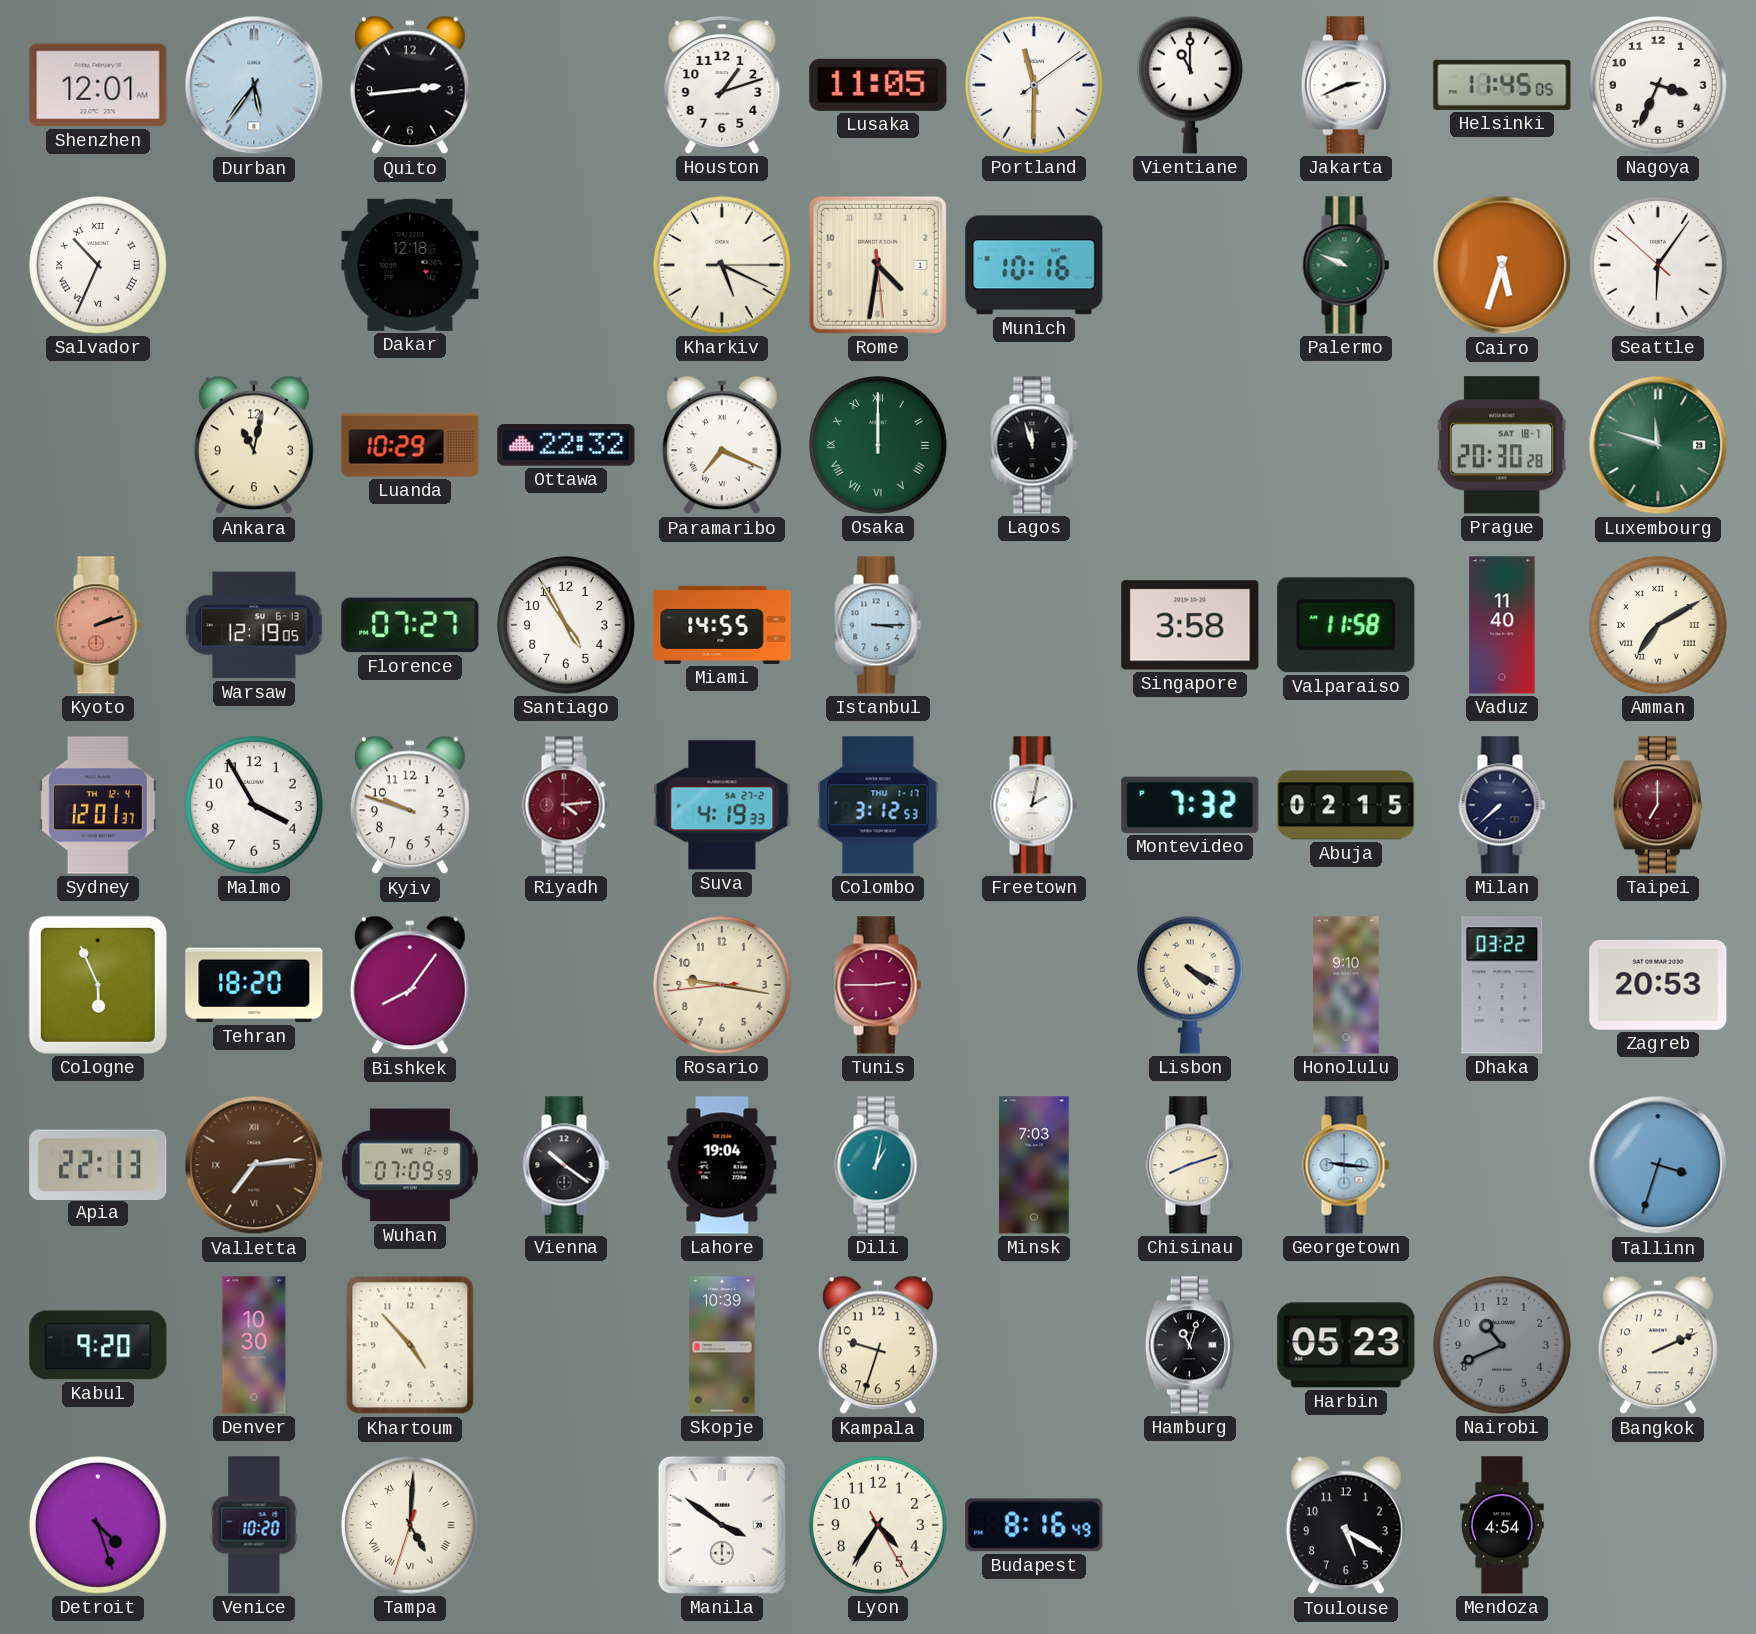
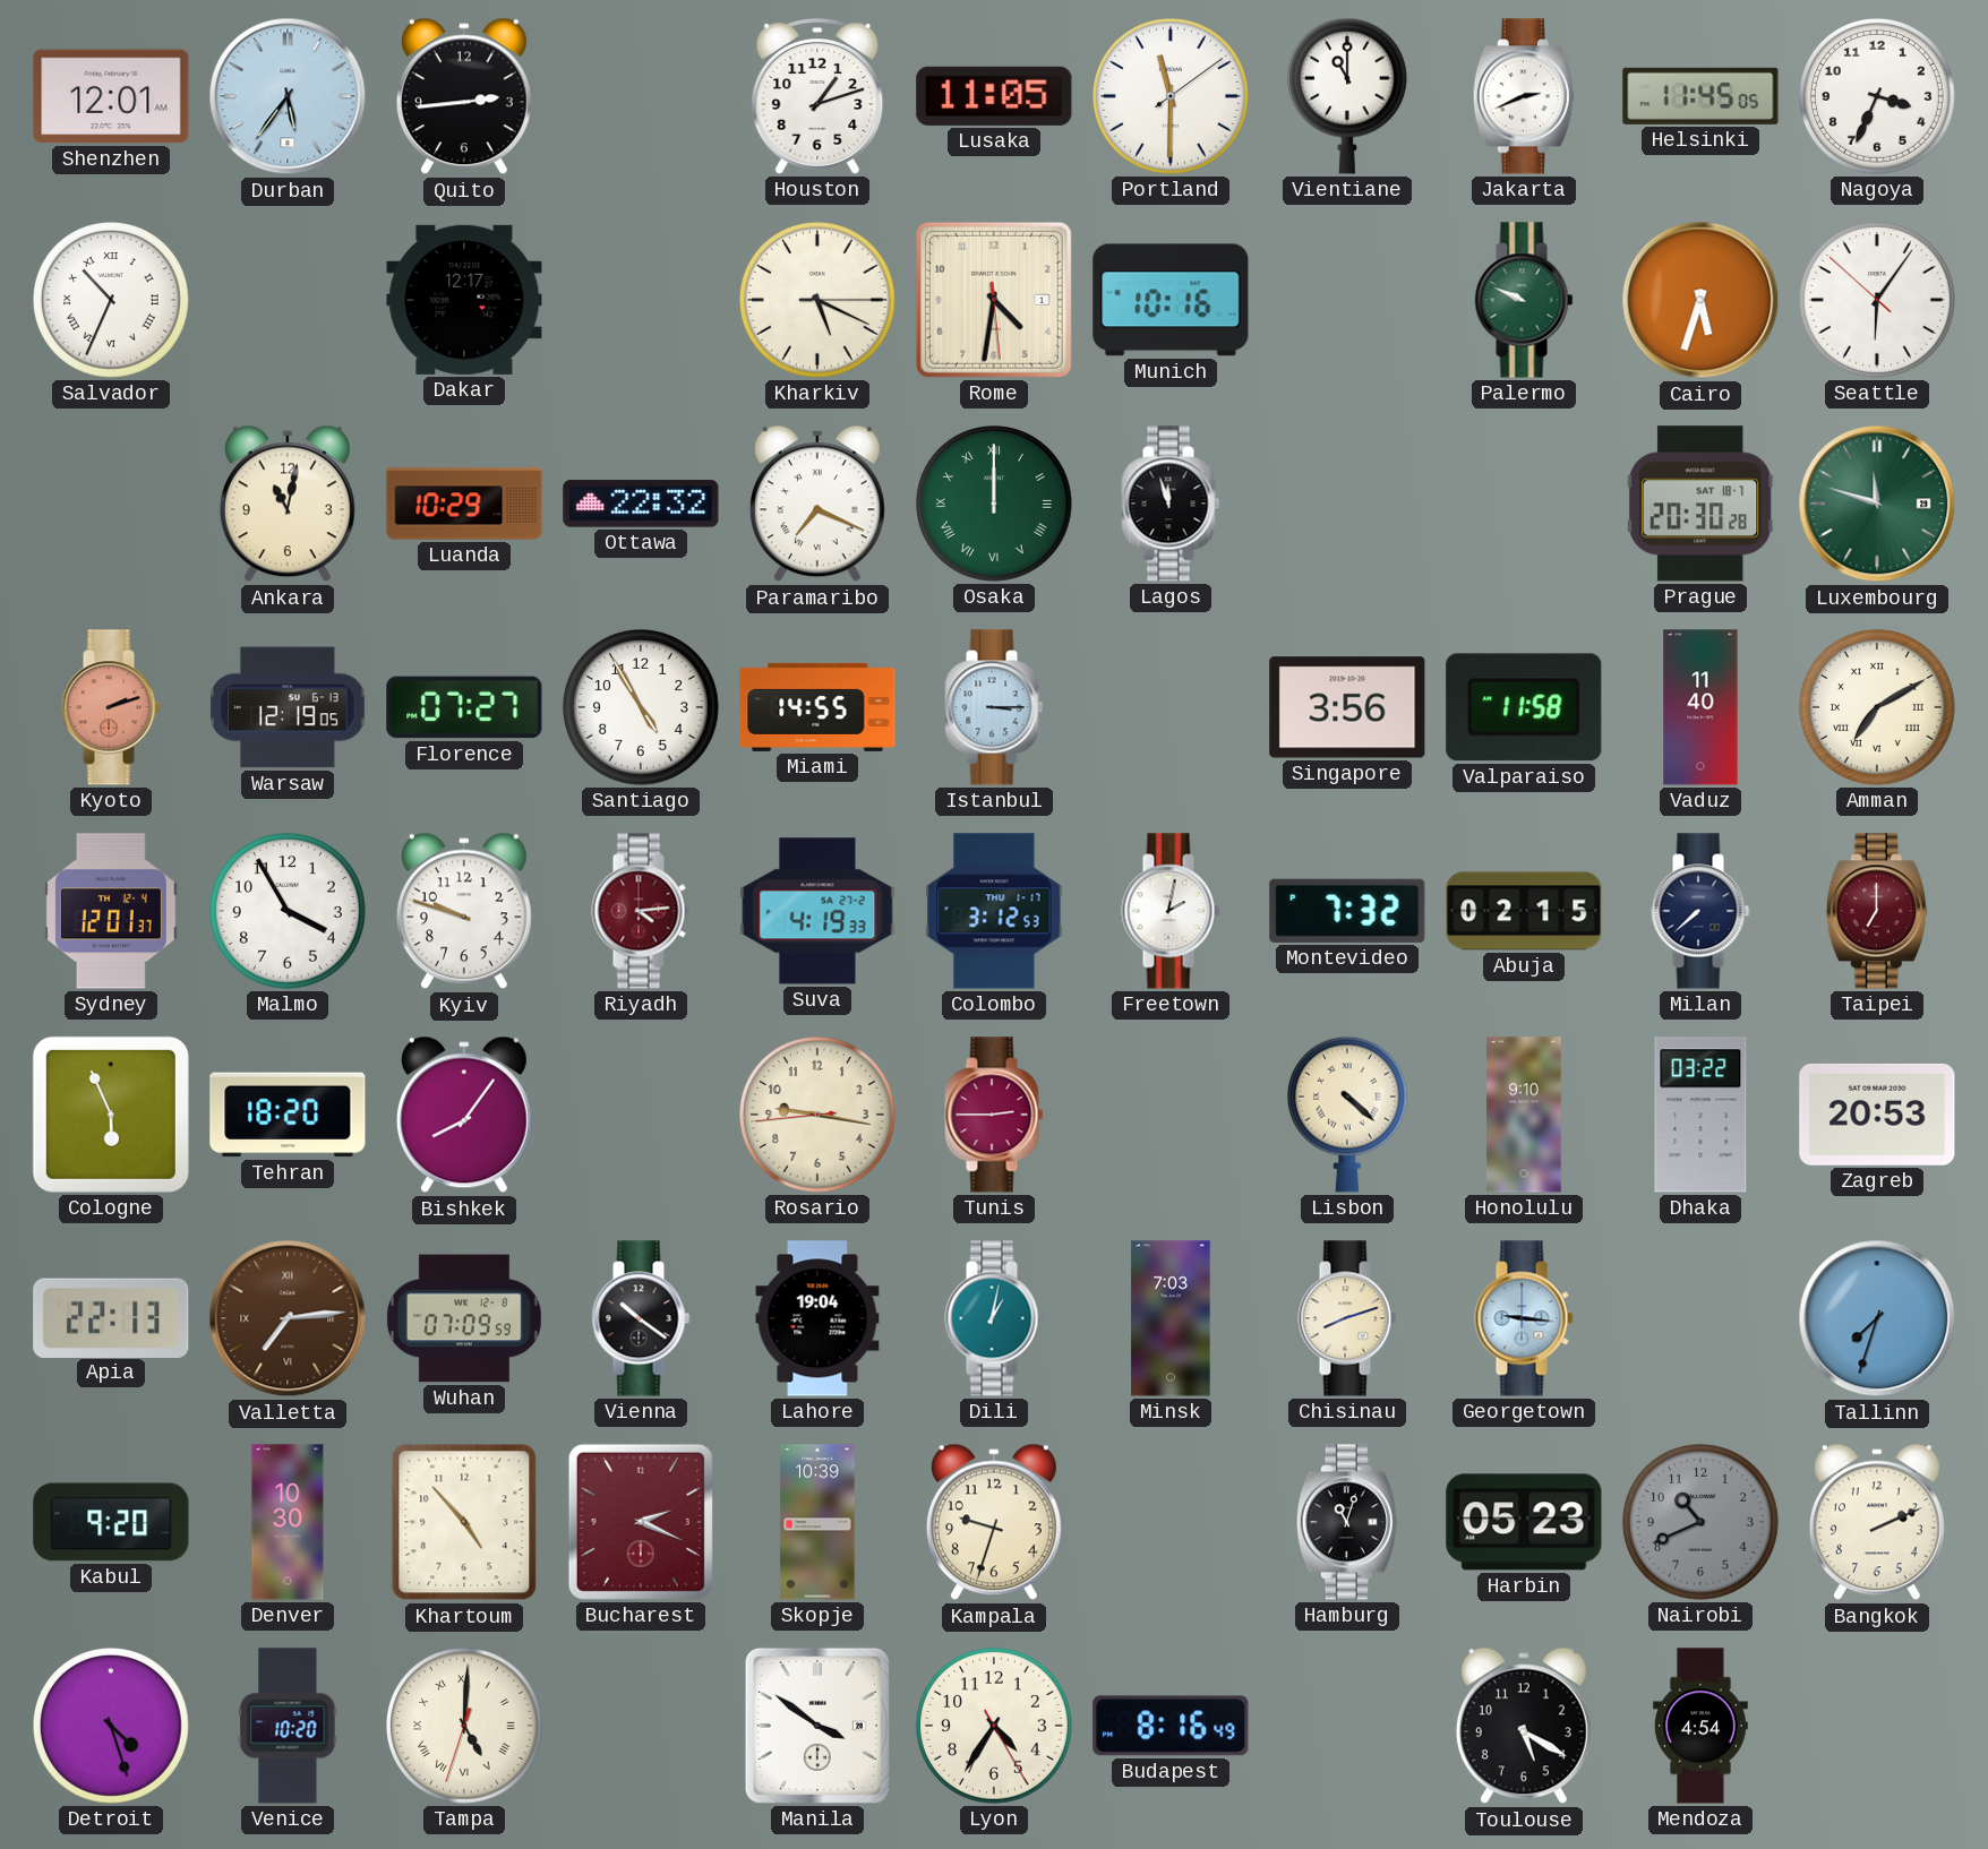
Dakar: 12:18 -> 12:17
Singapore: 3:58 -> 3:56
Lisbon: 4:20 -> 4:22
Tallinn: 3:33 -> 7:33
Bucharest: none -> 2:19
